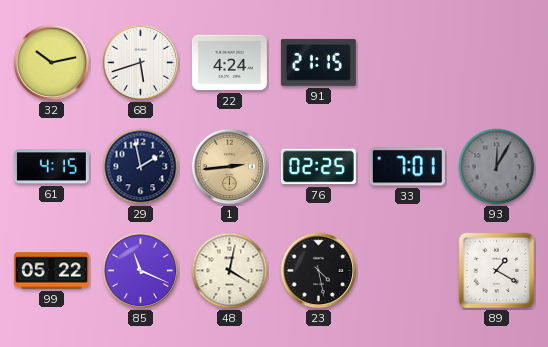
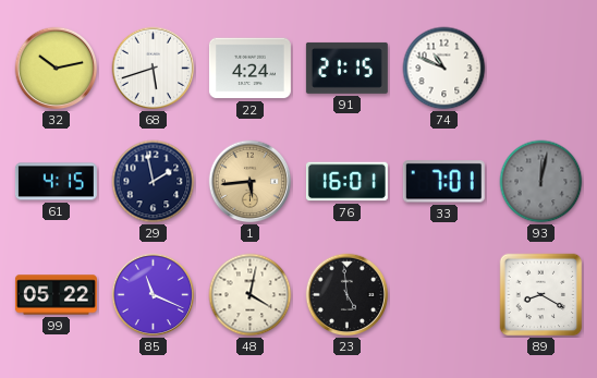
74: none -> 10:49
1: 2:44 -> 5:44
76: 02:25 -> 16:01
93: 12:05 -> 12:02
23: 4:28 -> 4:59
89: 1:20 -> 8:20
